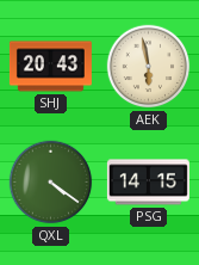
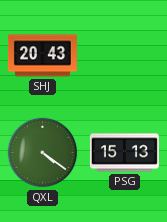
AEK: 5:58 -> none
PSG: 14:15 -> 15:13
